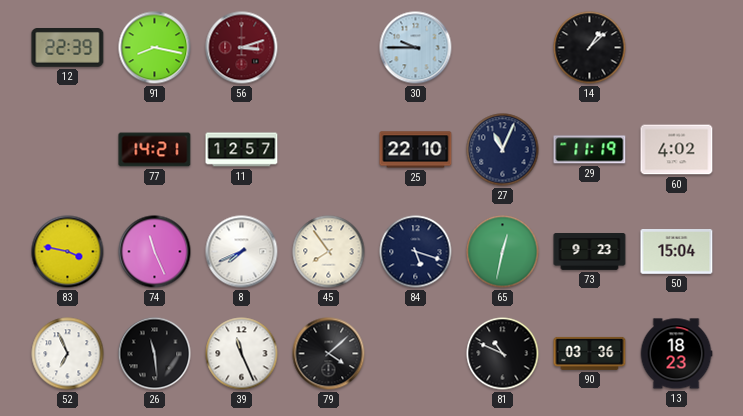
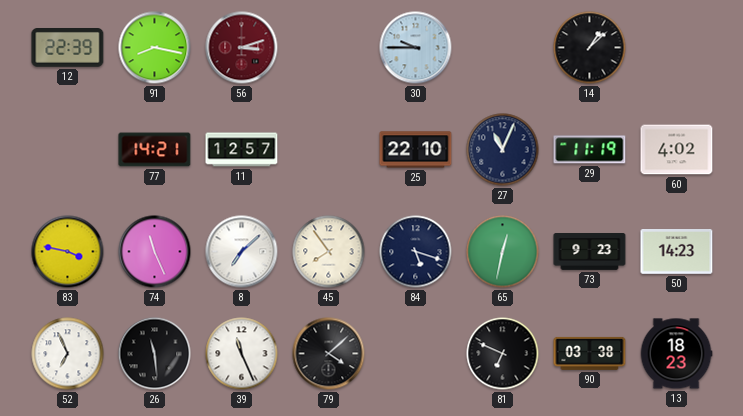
8: 7:41 -> 7:08
50: 15:04 -> 14:23
81: 10:49 -> 6:49
90: 03:36 -> 03:38
